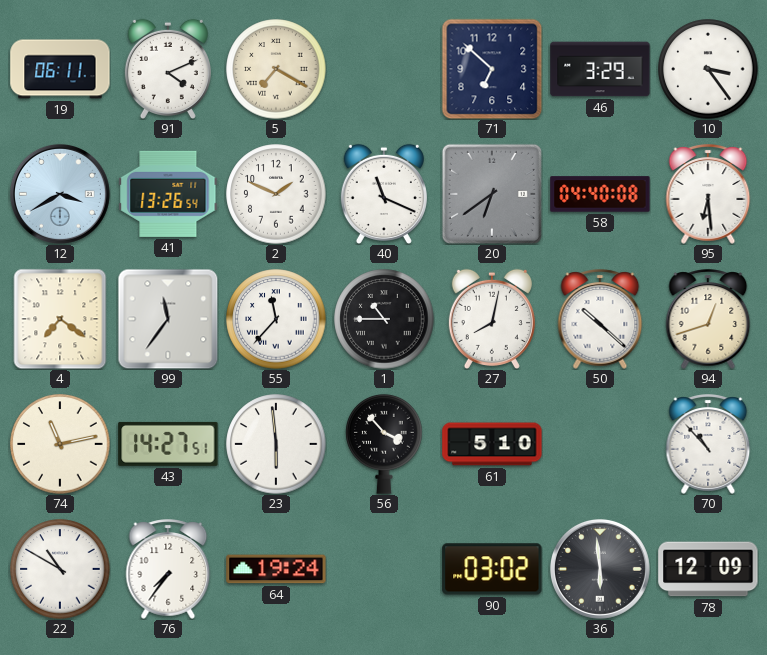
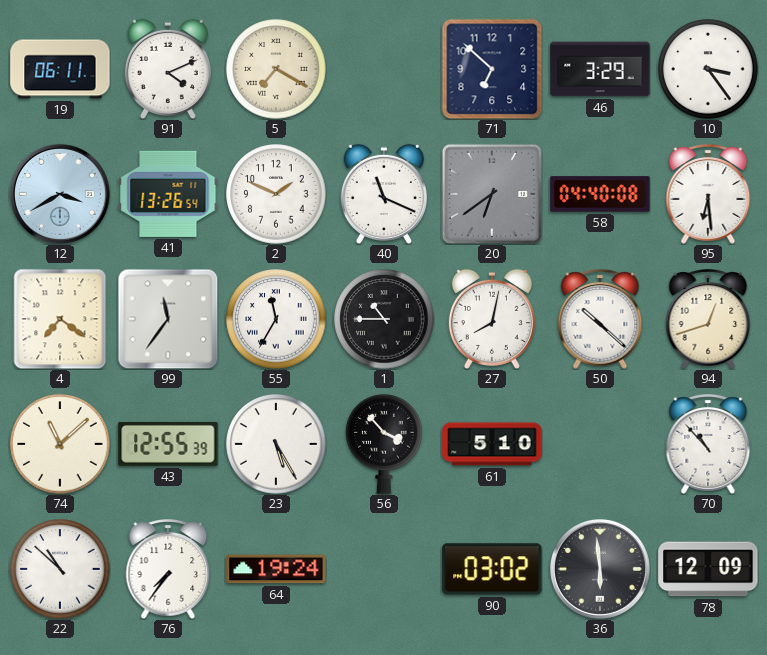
55: 11:37 -> 11:35
74: 11:13 -> 11:08
43: 14:27 -> 12:55
23: 5:59 -> 5:25
22: 10:50 -> 10:52
